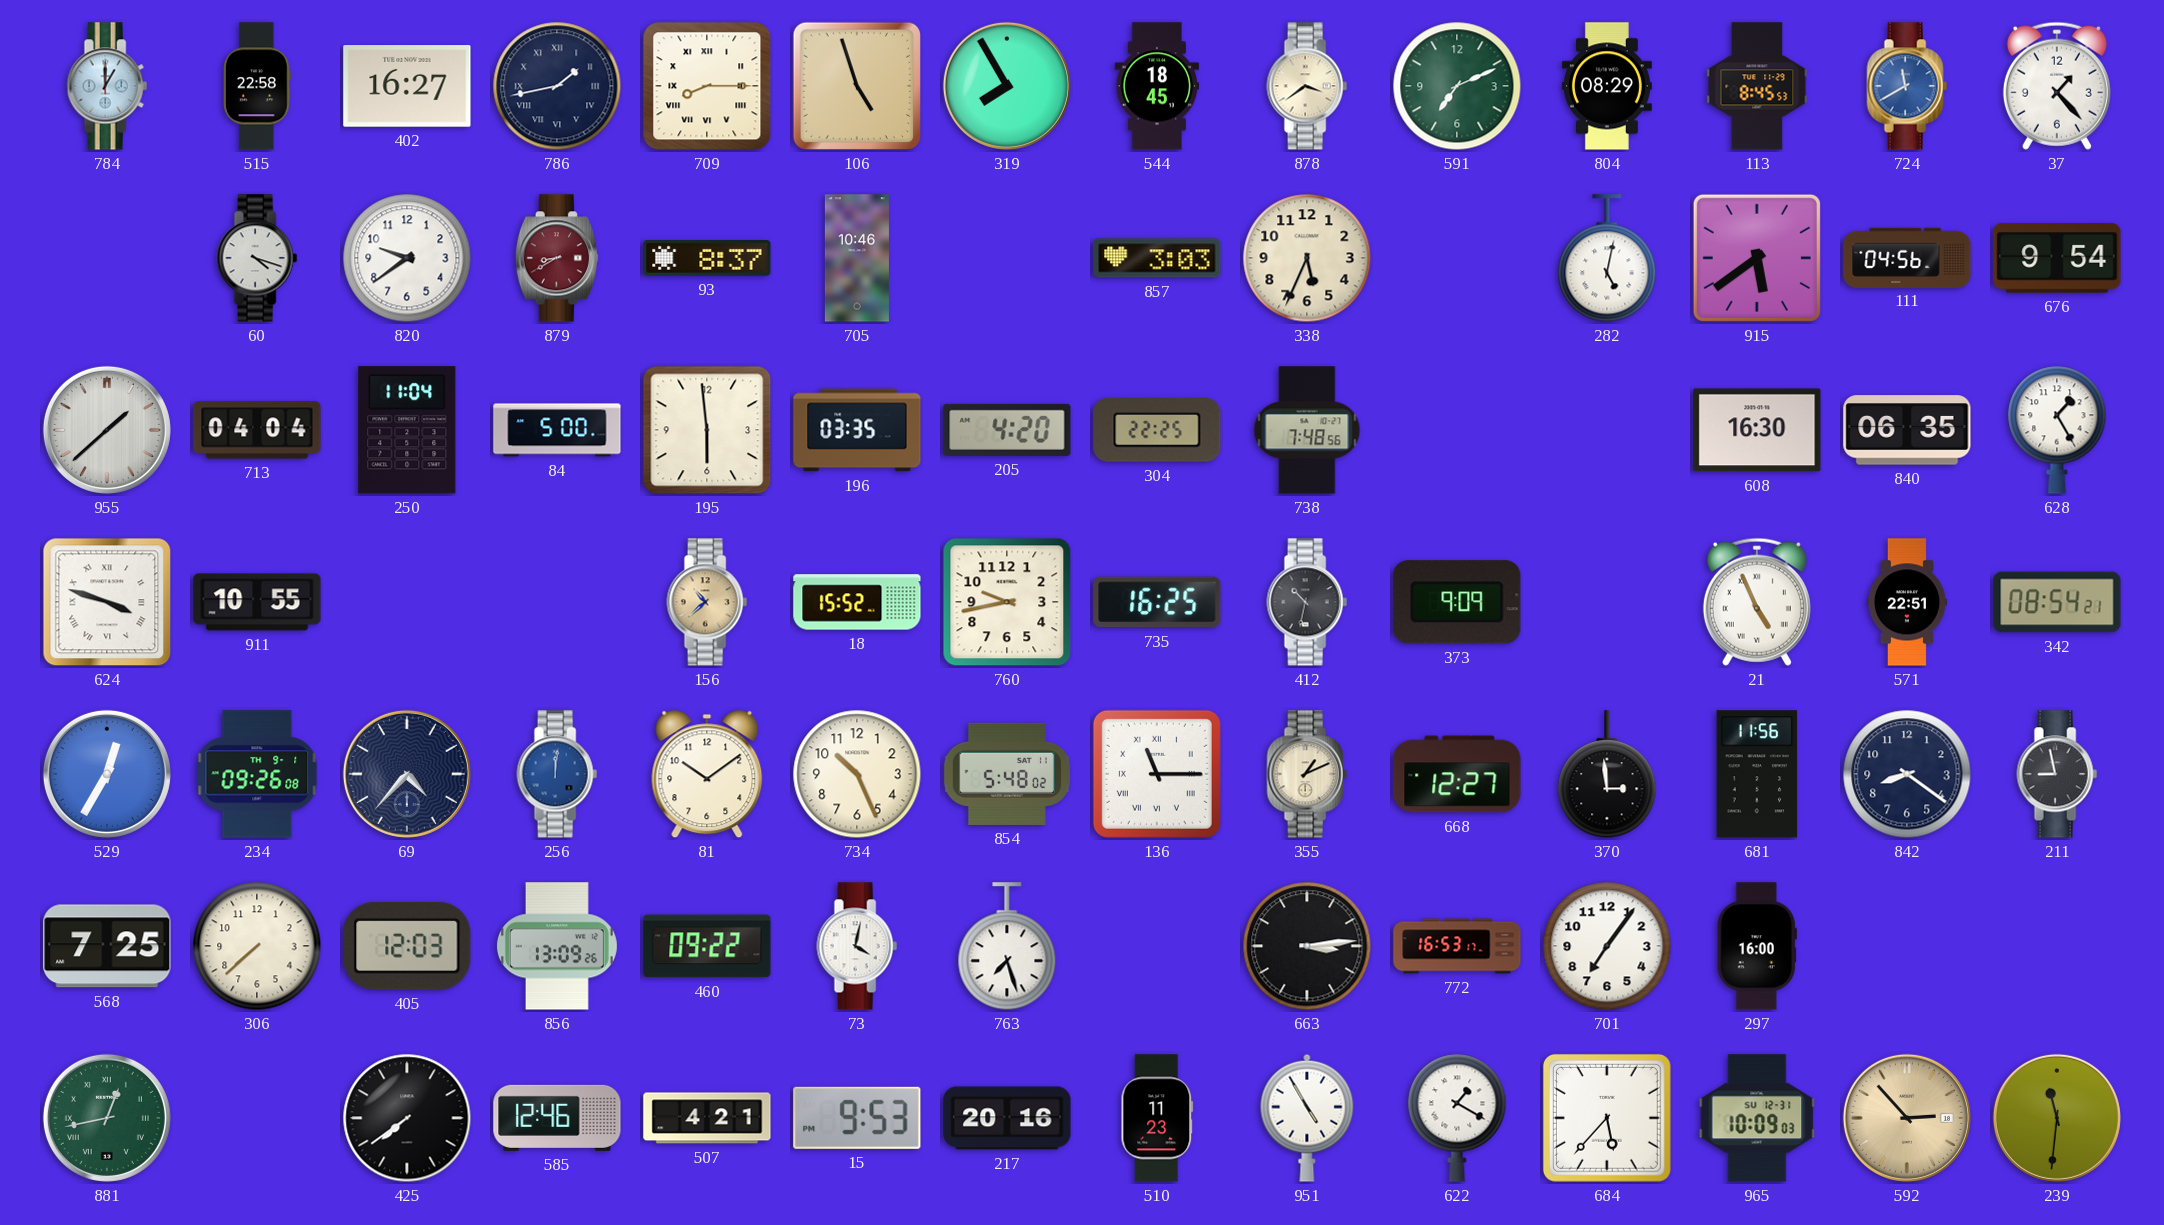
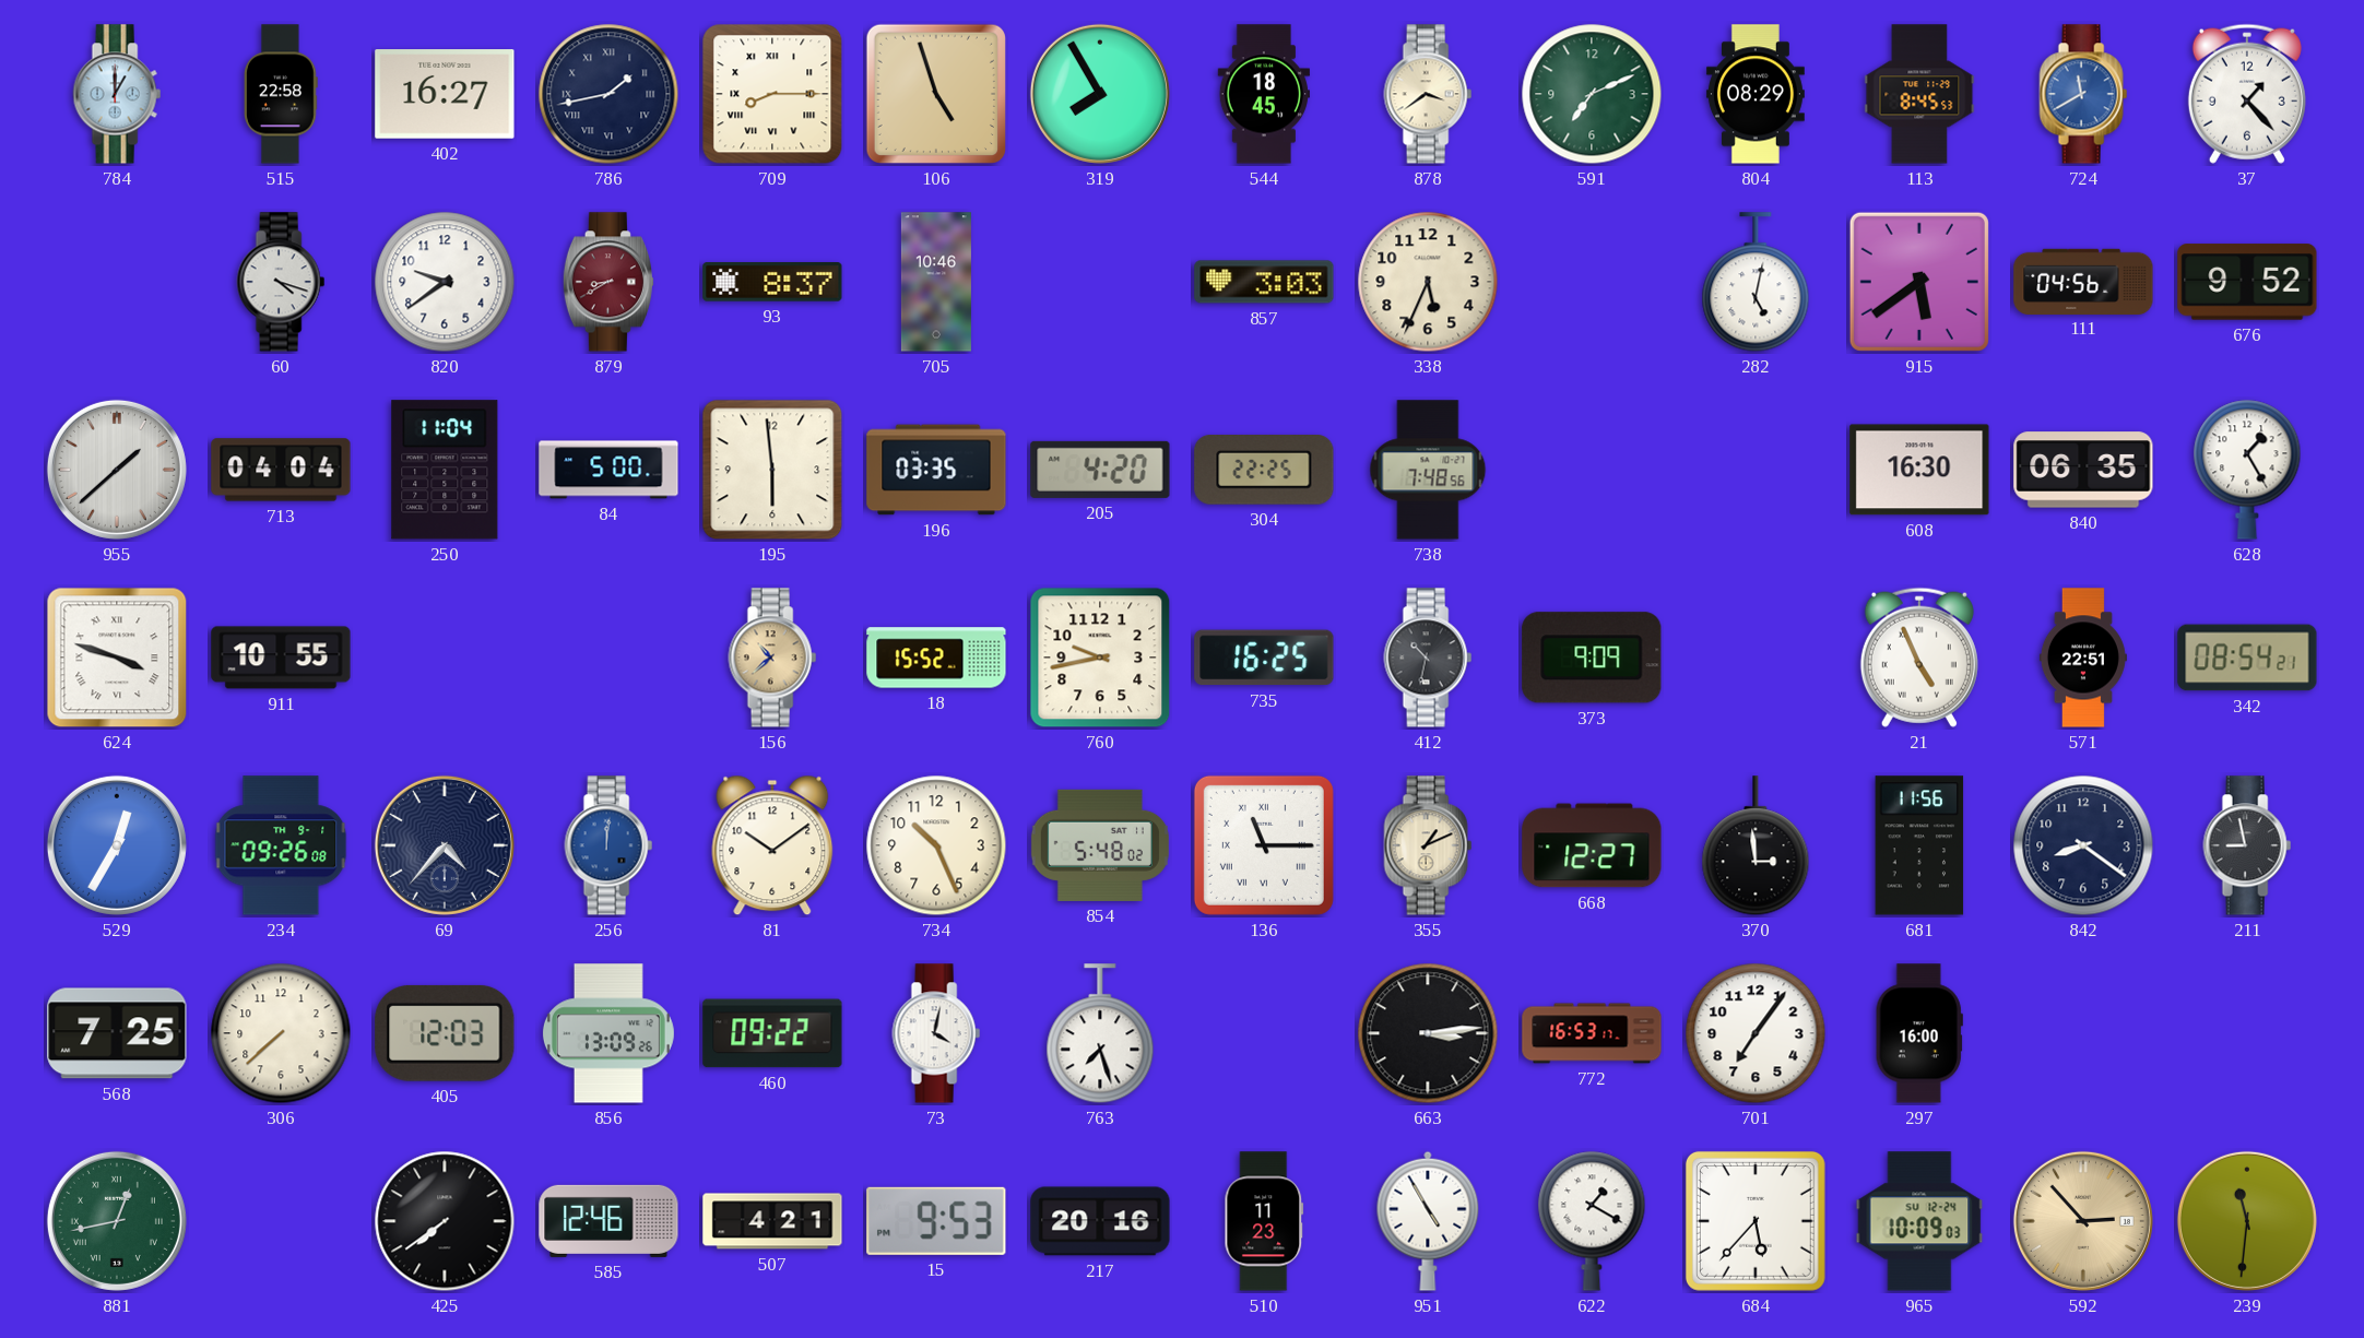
676: 9:54 -> 9:52
965 date: SU 12-31 -> SU 12-24
